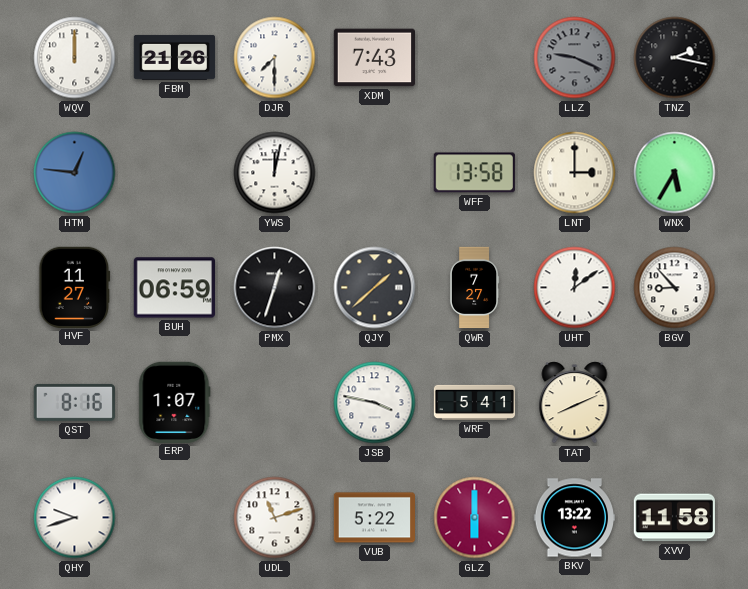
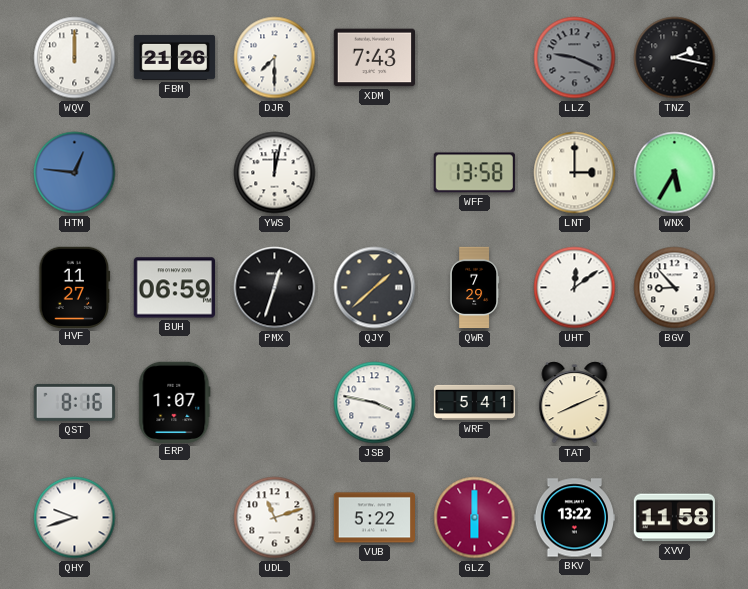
QWR: 7:27 -> 7:29
